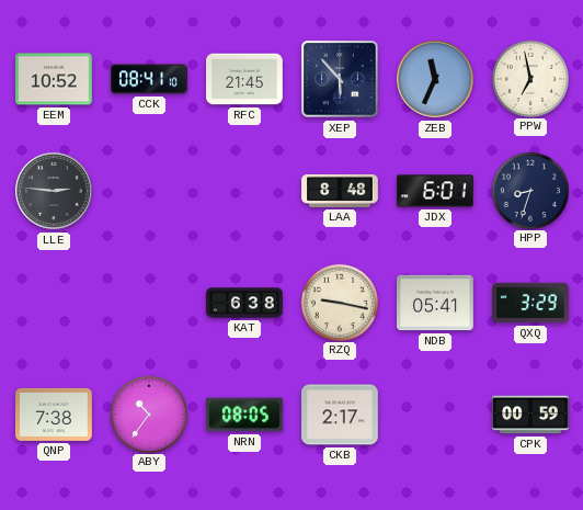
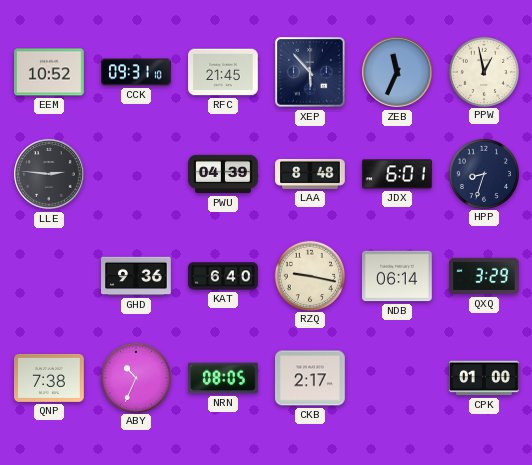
CCK: 08:41 -> 09:31
PPW: 6:58 -> 12:58
PWU: none -> 04:39
GHD: none -> 9:36
KAT: 6:38 -> 6:40
NDB: 05:41 -> 06:14
ABY: 10:36 -> 10:34
CPK: 00:59 -> 01:00
